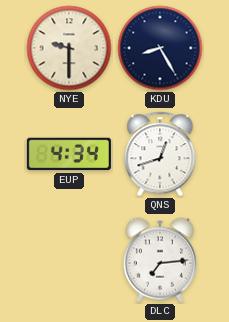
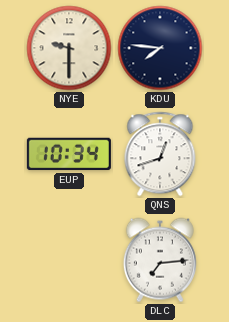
KDU: 8:25 -> 7:46
EUP: 4:34 -> 10:34
